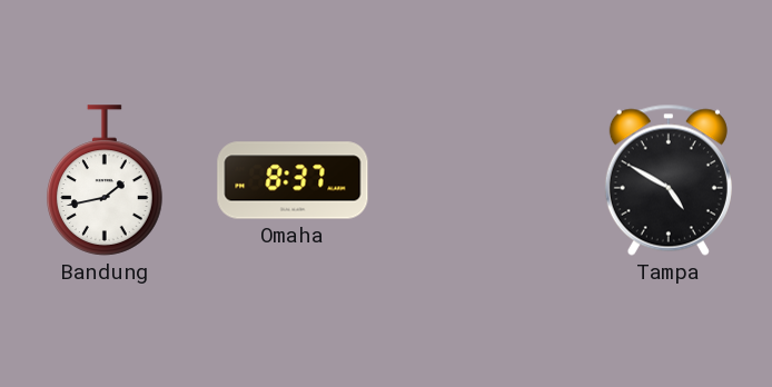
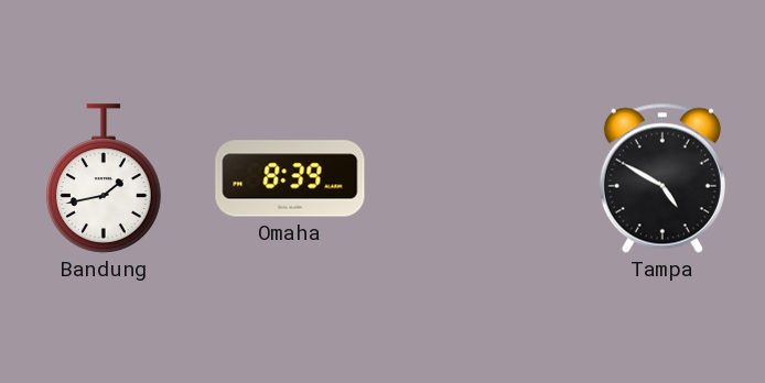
Omaha: 8:37 -> 8:39
